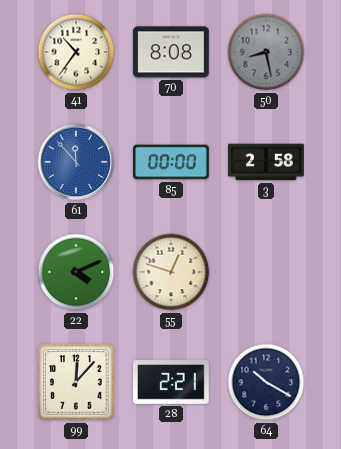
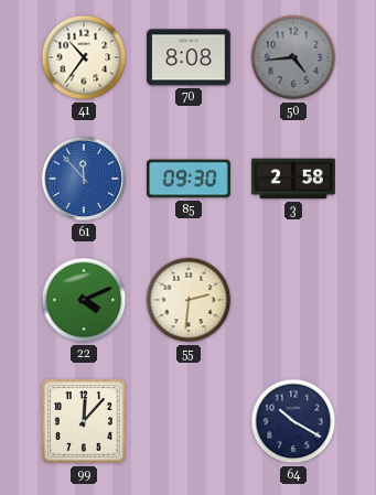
50: 8:28 -> 4:44
85: 00:00 -> 09:30
55: 12:48 -> 2:31
28: 2:21 -> none
